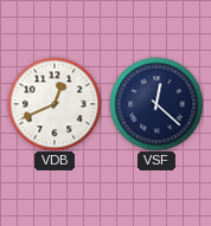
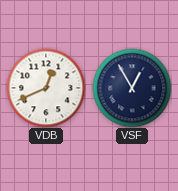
VSF: 12:22 -> 12:55
